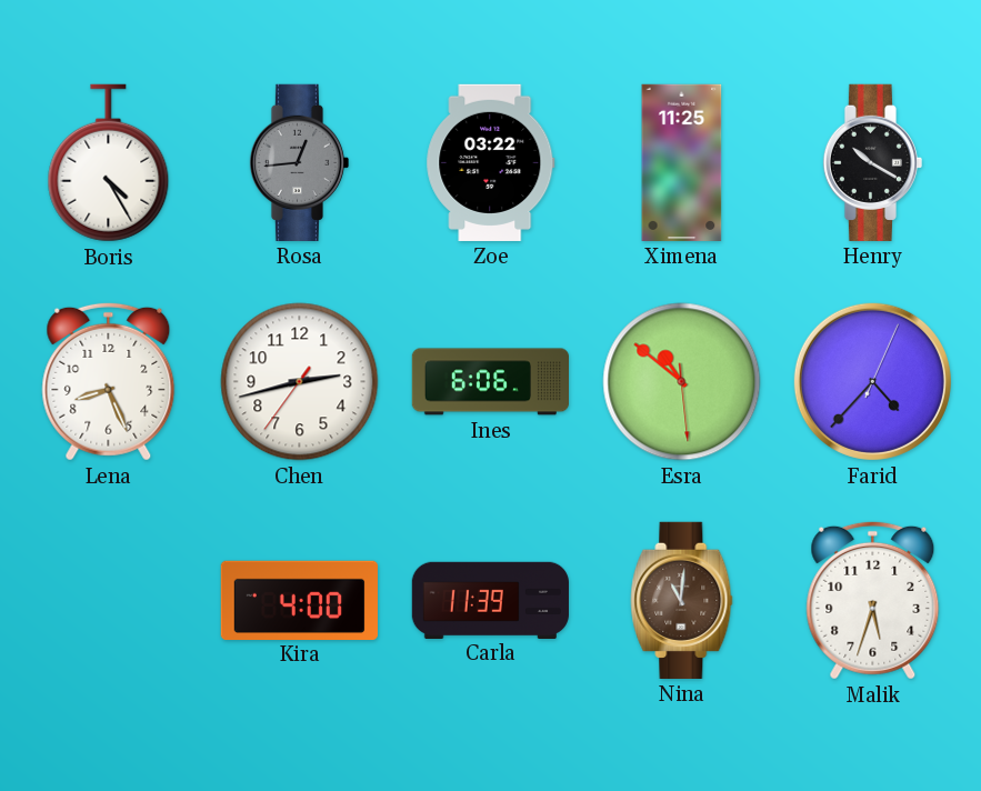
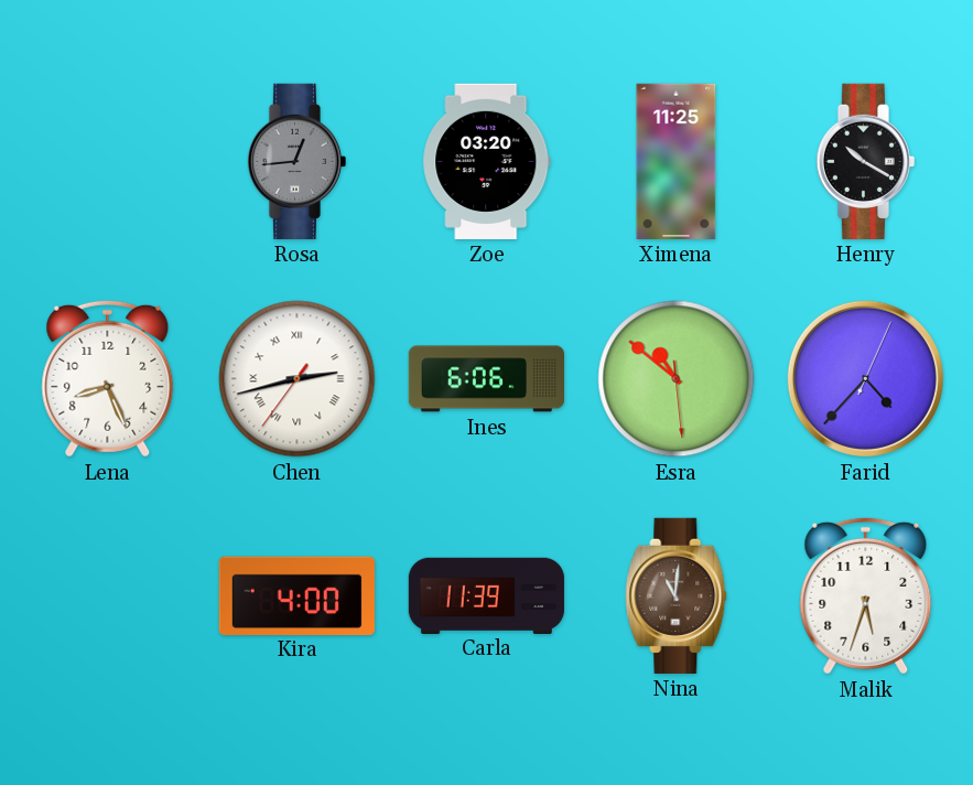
Boris: 4:25 -> none
Zoe: 03:22 -> 03:20
Chen numerals: Arabic -> Roman
